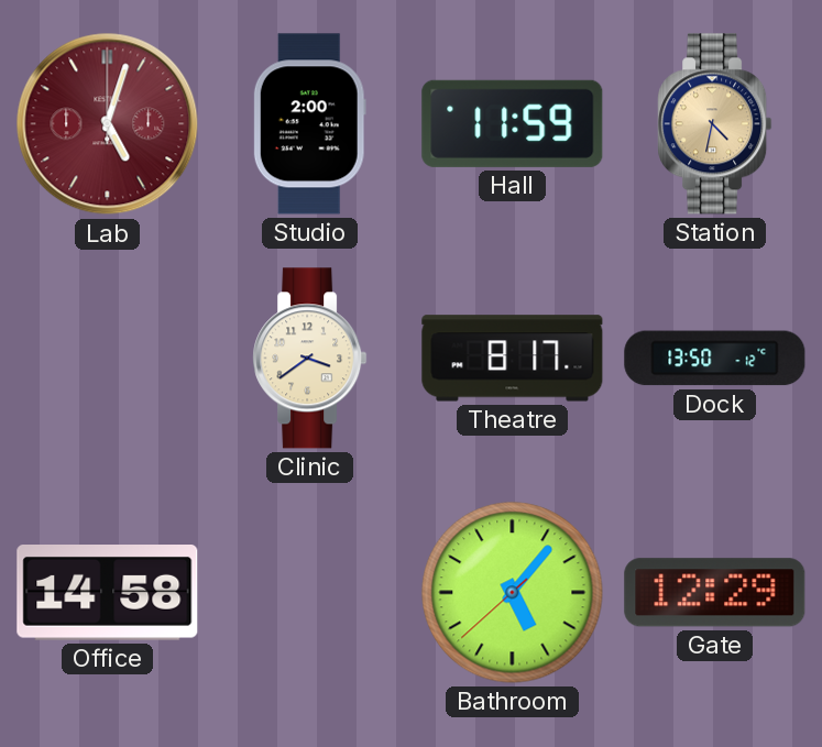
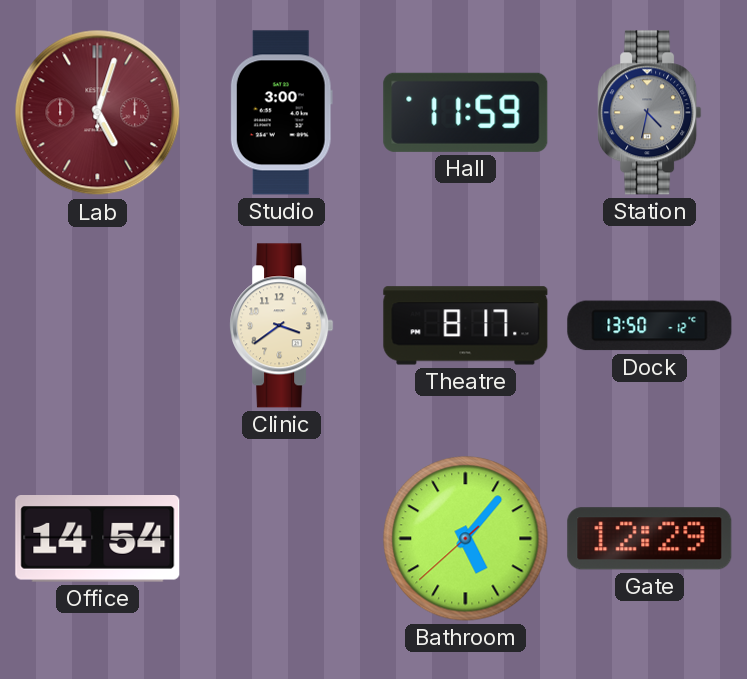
Studio: 2:00 -> 3:00
Station dial: champagne -> grey
Office: 14:58 -> 14:54
